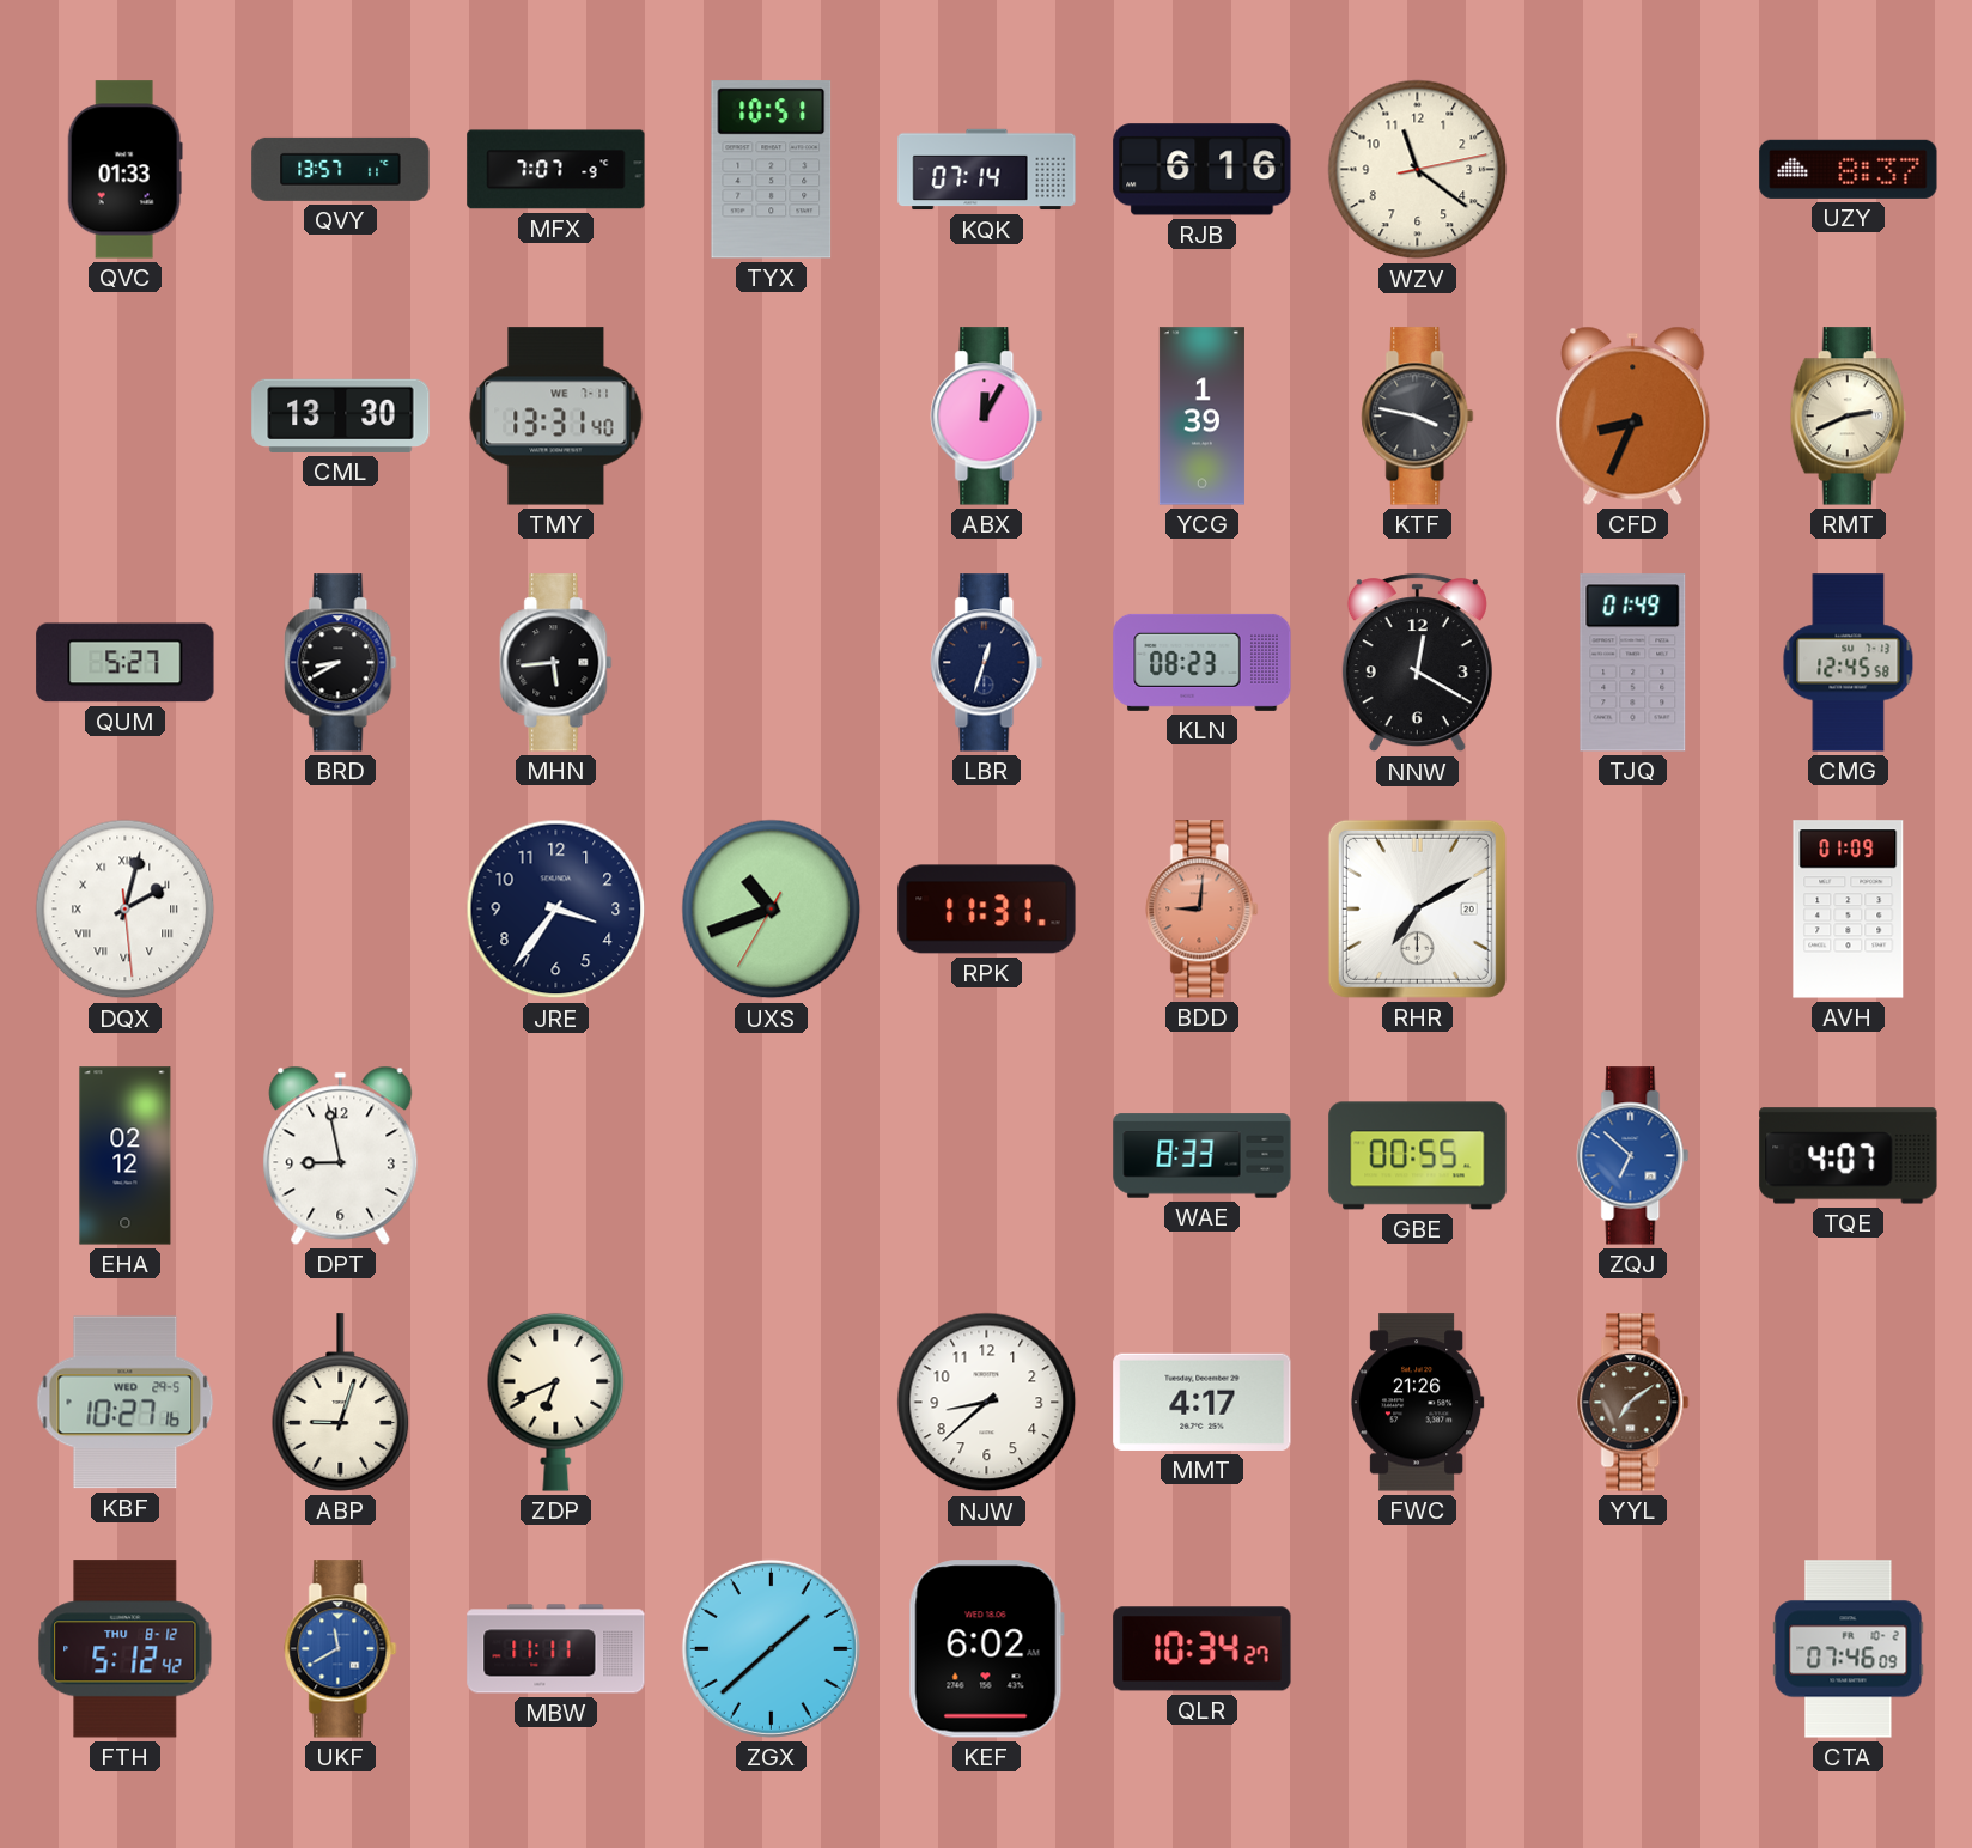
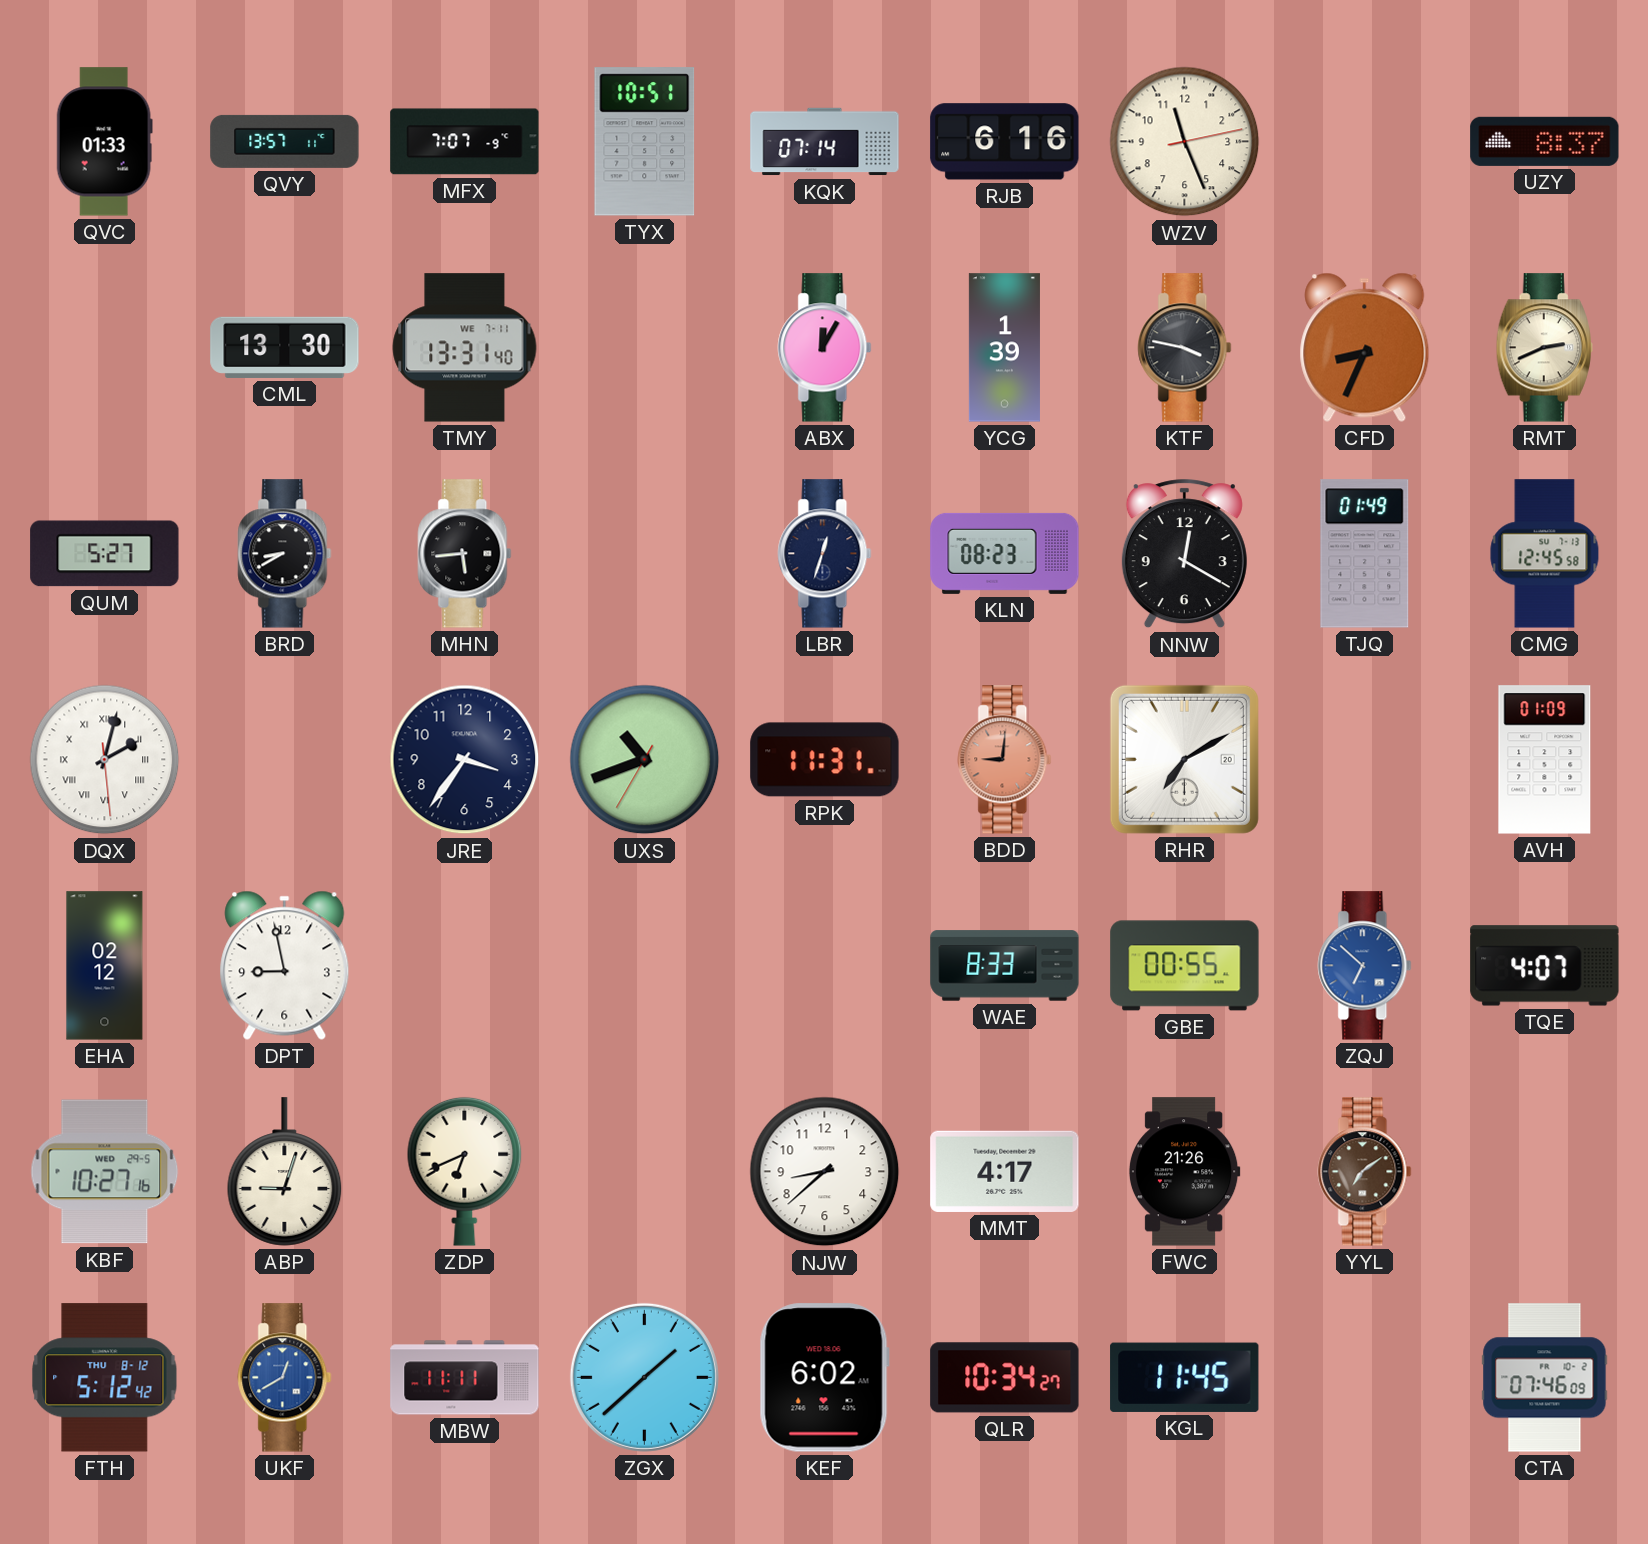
WZV: 11:21 -> 11:26
UKF: 11:40 -> 12:40
KGL: none -> 11:45
